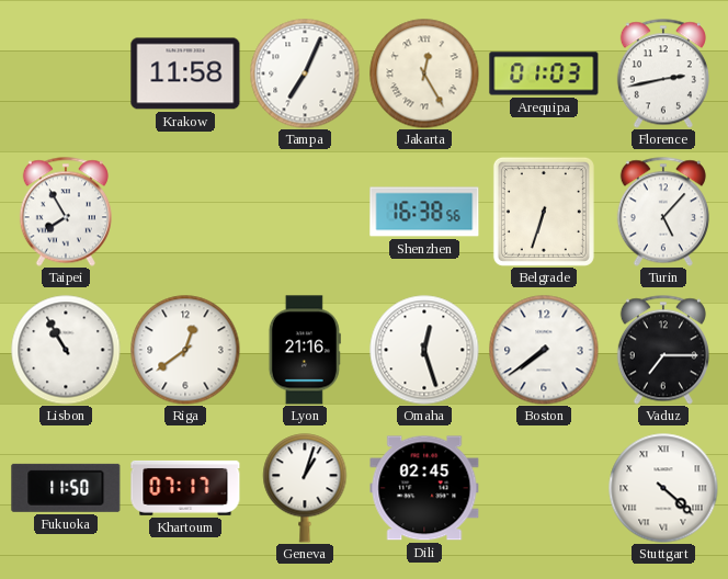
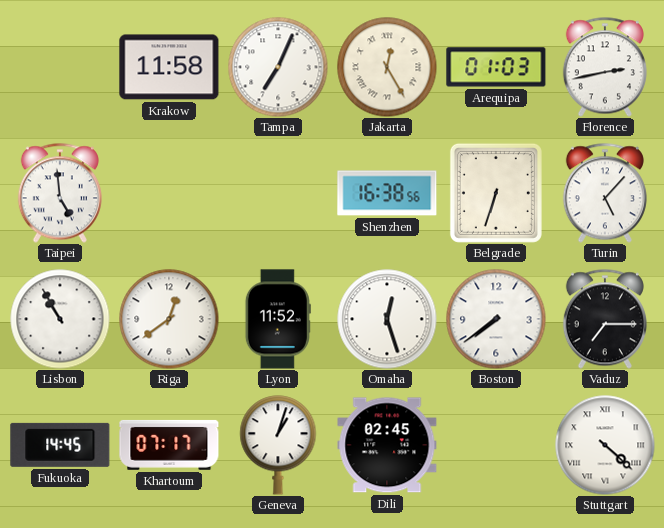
Taipei: 7:55 -> 4:59
Lyon: 21:16 -> 11:52
Fukuoka: 11:50 -> 14:45
